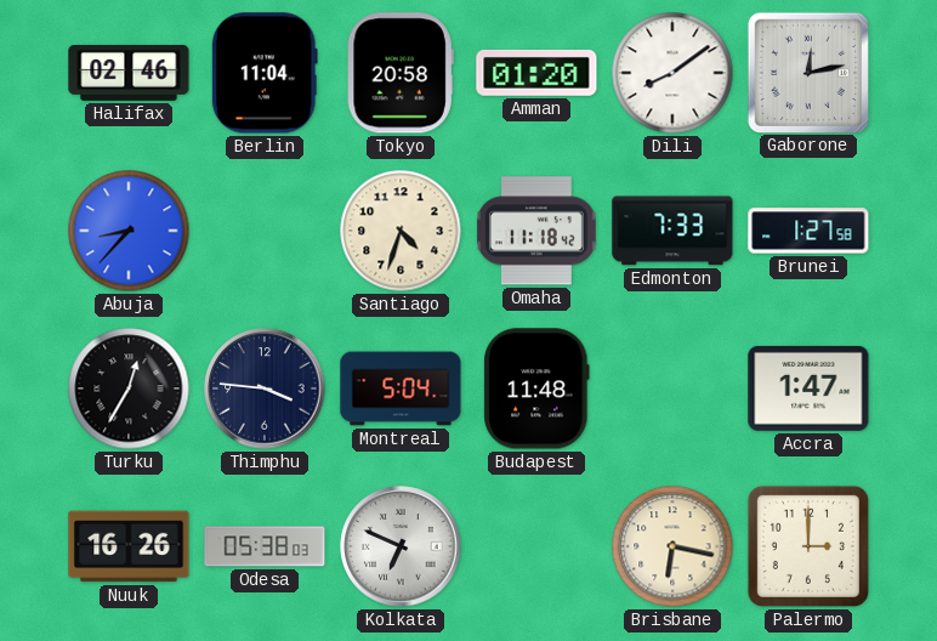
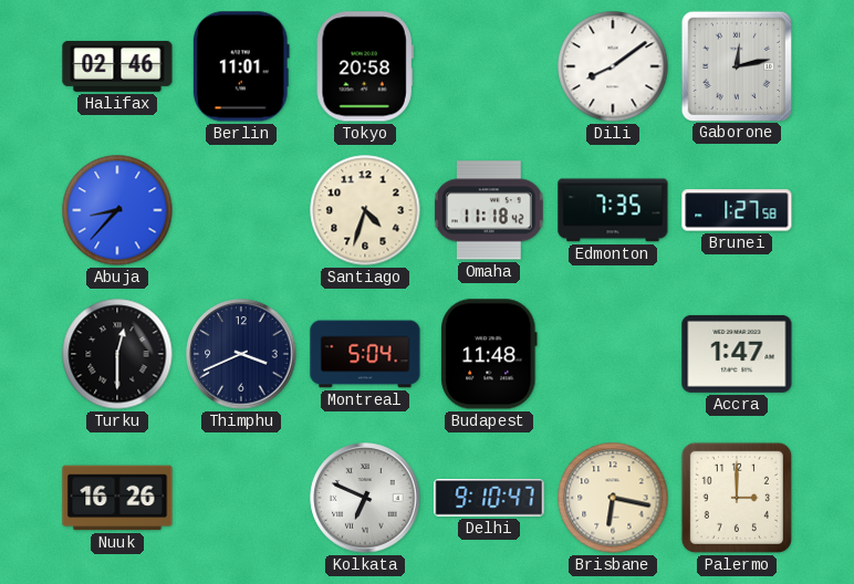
Berlin: 11:04 -> 11:01
Amman: 01:20 -> none
Edmonton: 7:33 -> 7:35
Turku: 12:35 -> 12:30
Thimphu: 3:46 -> 3:41
Odesa: 05:38 -> none
Delhi: none -> 9:10
